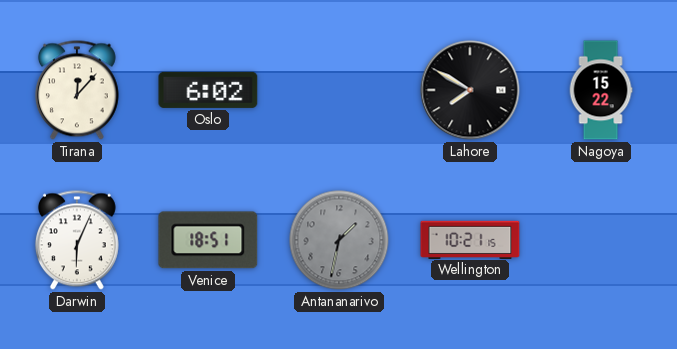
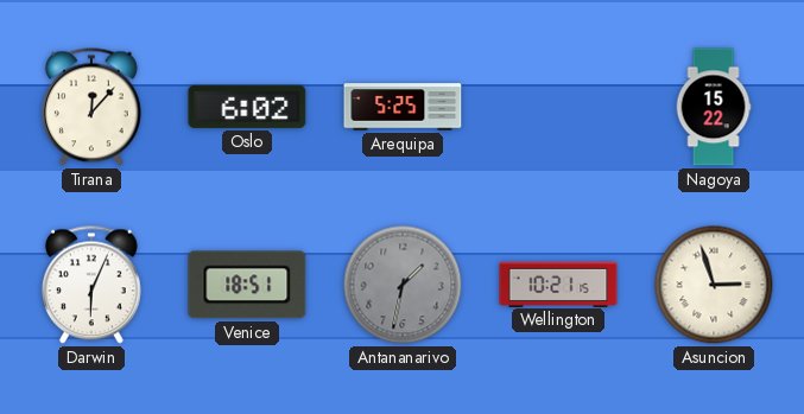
Arequipa: none -> 5:25
Lahore: 7:50 -> none
Asuncion: none -> 2:57
